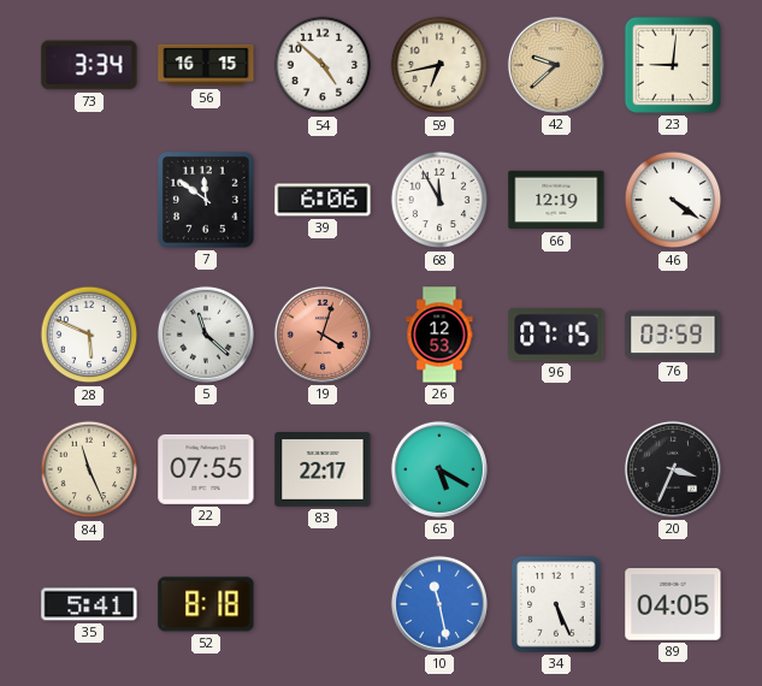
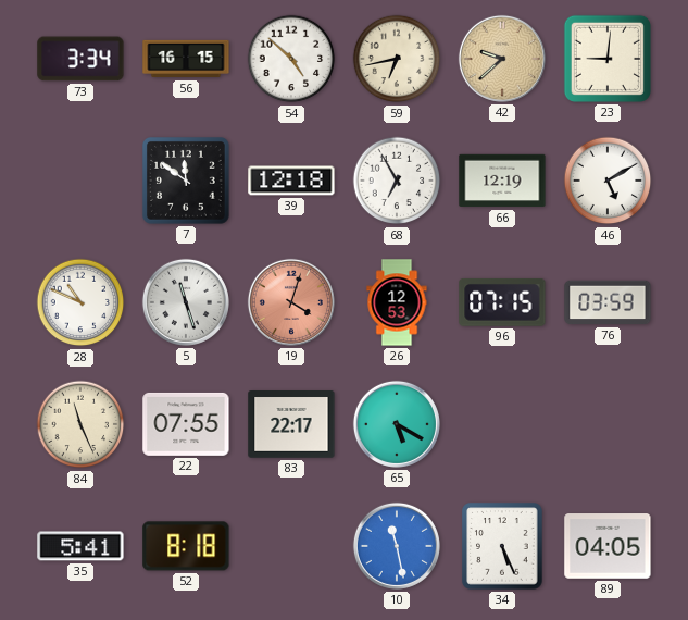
39: 6:06 -> 12:18
68: 11:55 -> 6:55
46: 4:21 -> 5:10
28: 5:49 -> 10:49
5: 11:22 -> 11:27
20: 3:34 -> none
